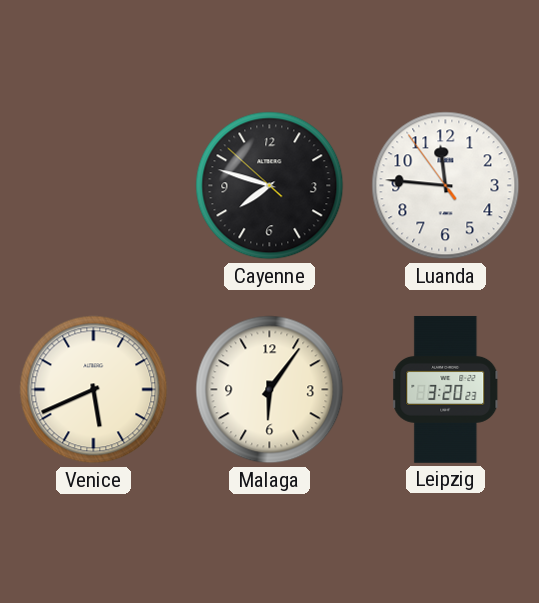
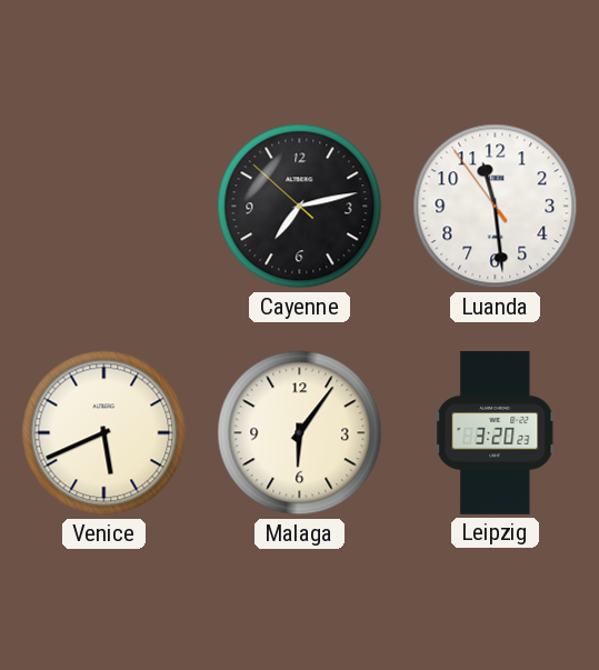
Cayenne: 7:47 -> 7:12
Luanda: 11:45 -> 11:28
